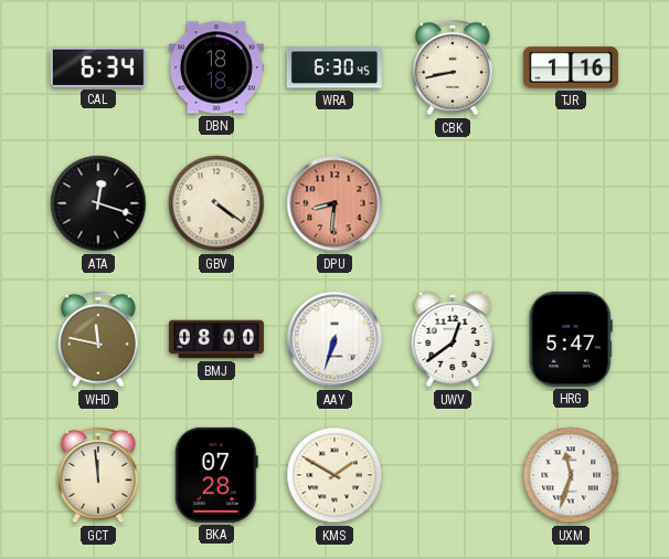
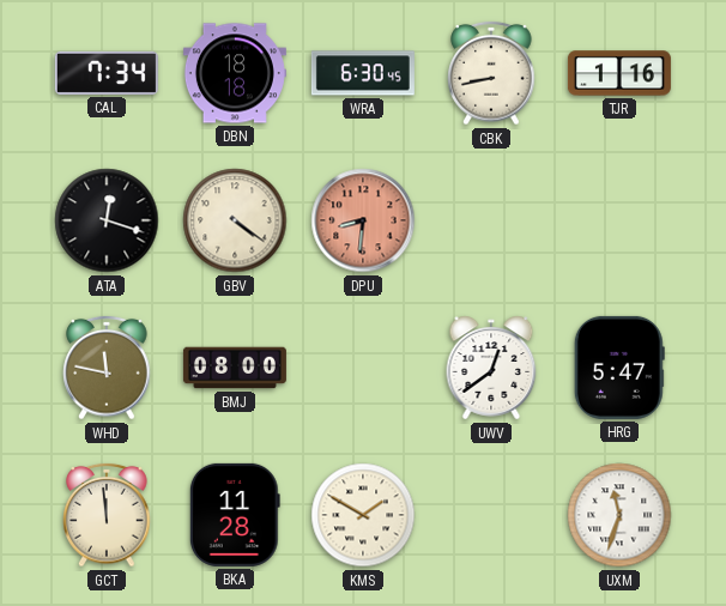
CAL: 6:34 -> 7:34
AAY: 6:33 -> none
BKA: 07:28 -> 11:28
